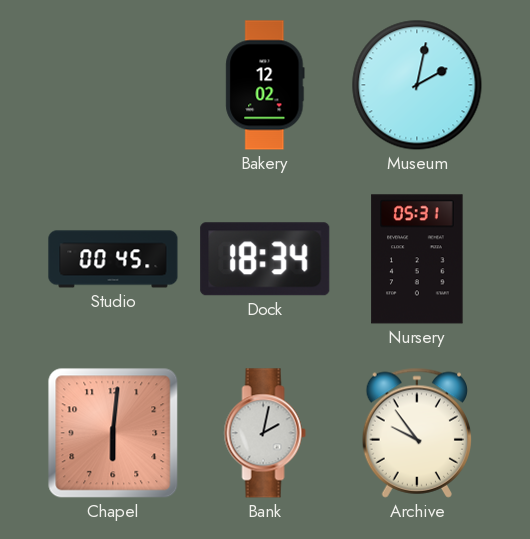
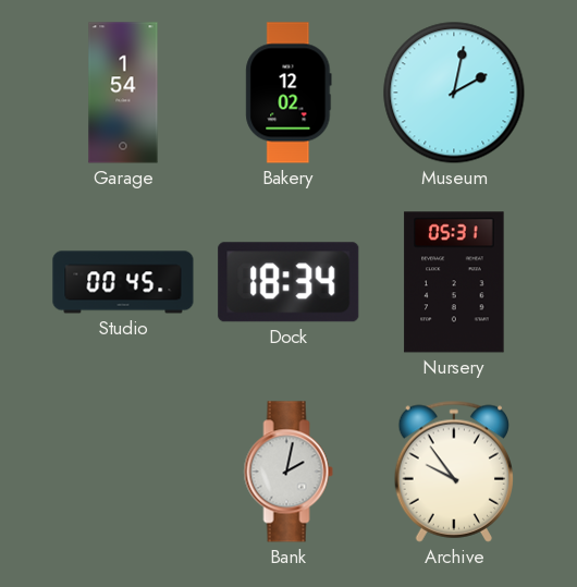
Garage: none -> 1:54
Chapel: 6:01 -> none
